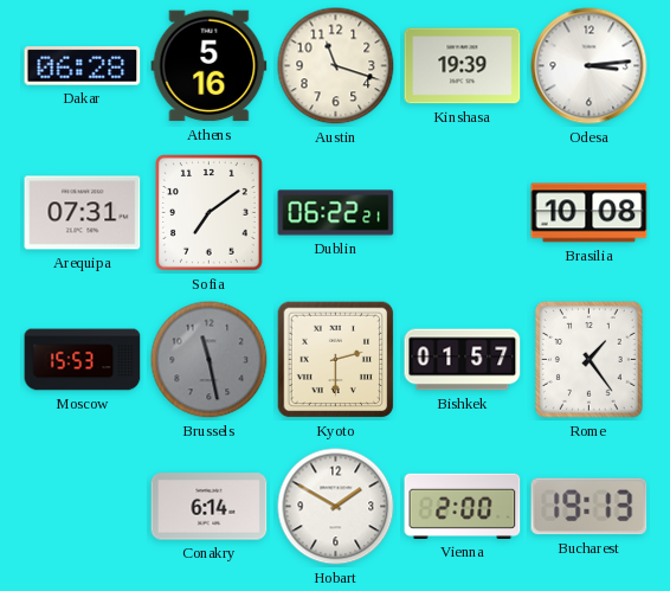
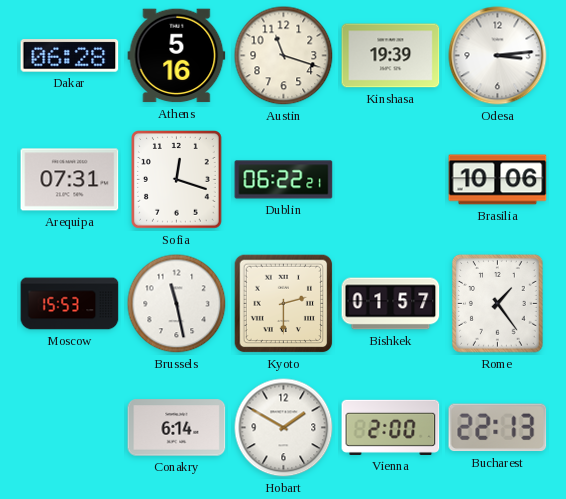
Sofia: 7:09 -> 12:18
Brasilia: 10:08 -> 10:06
Brussels dial: grey -> white
Bucharest: 19:13 -> 22:13
